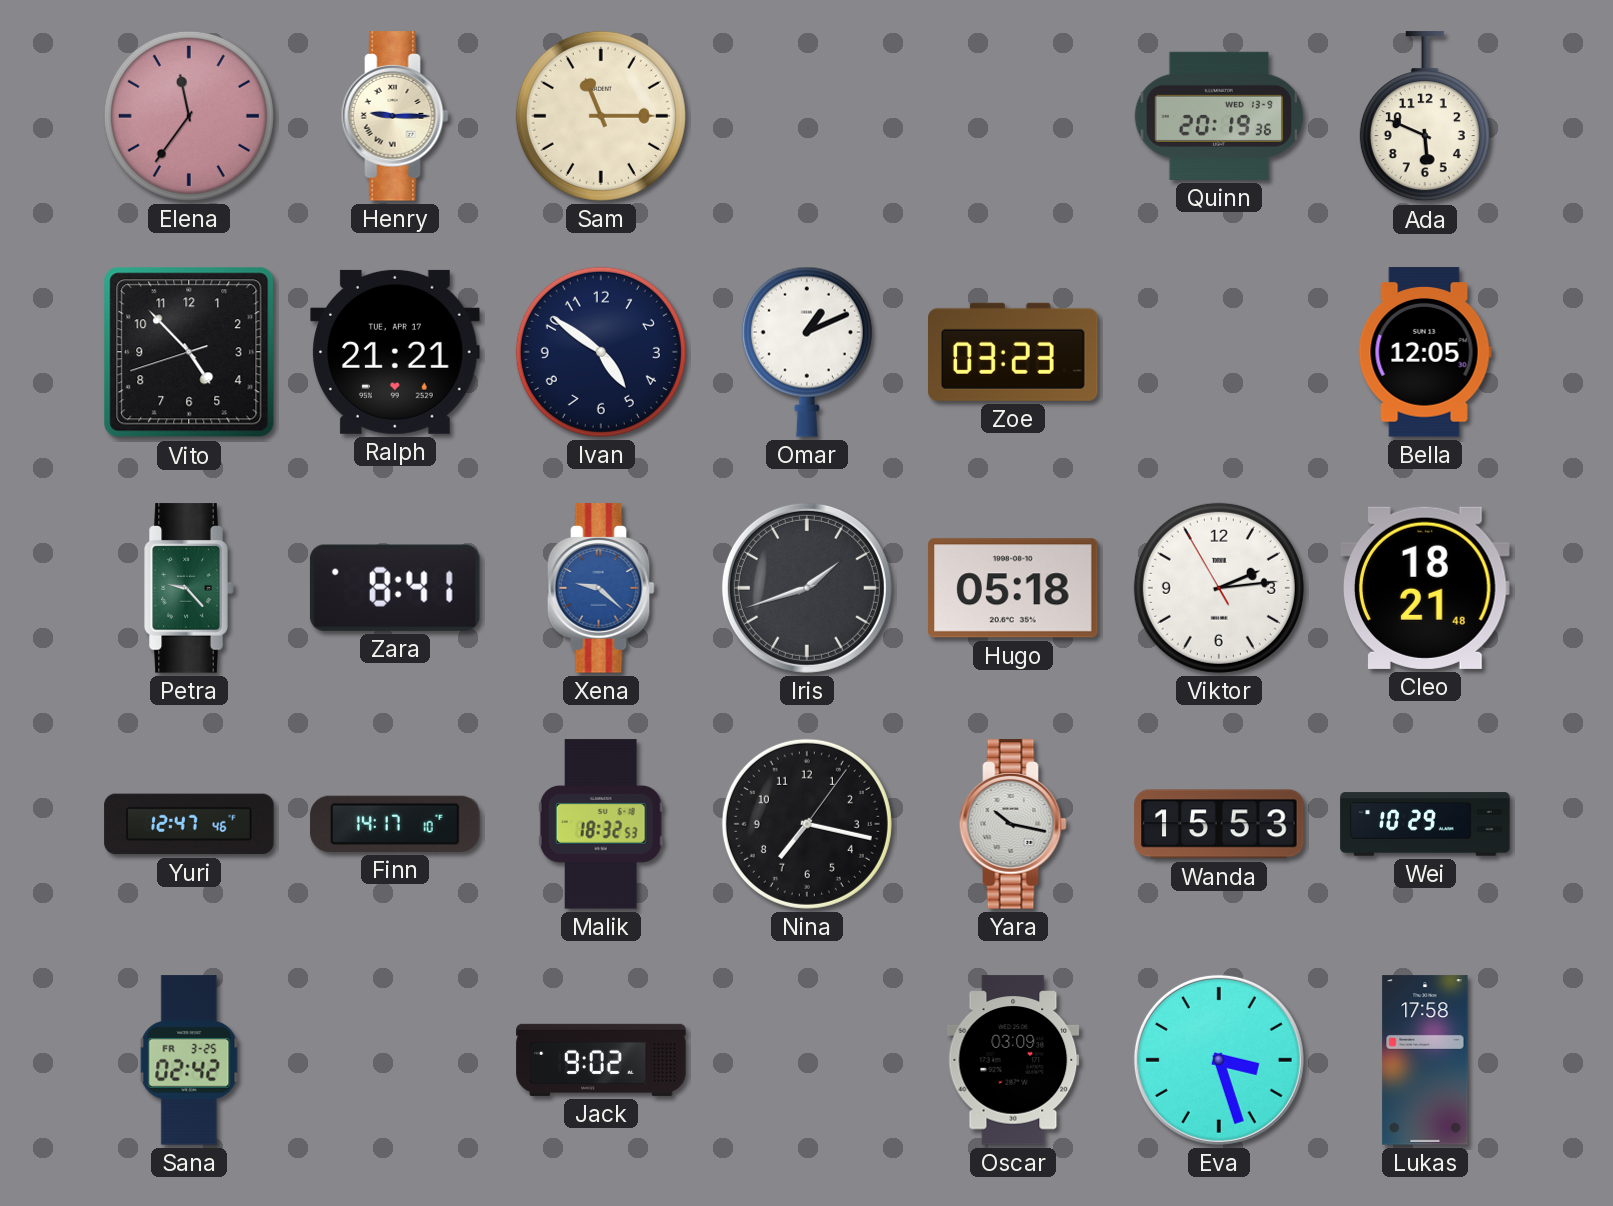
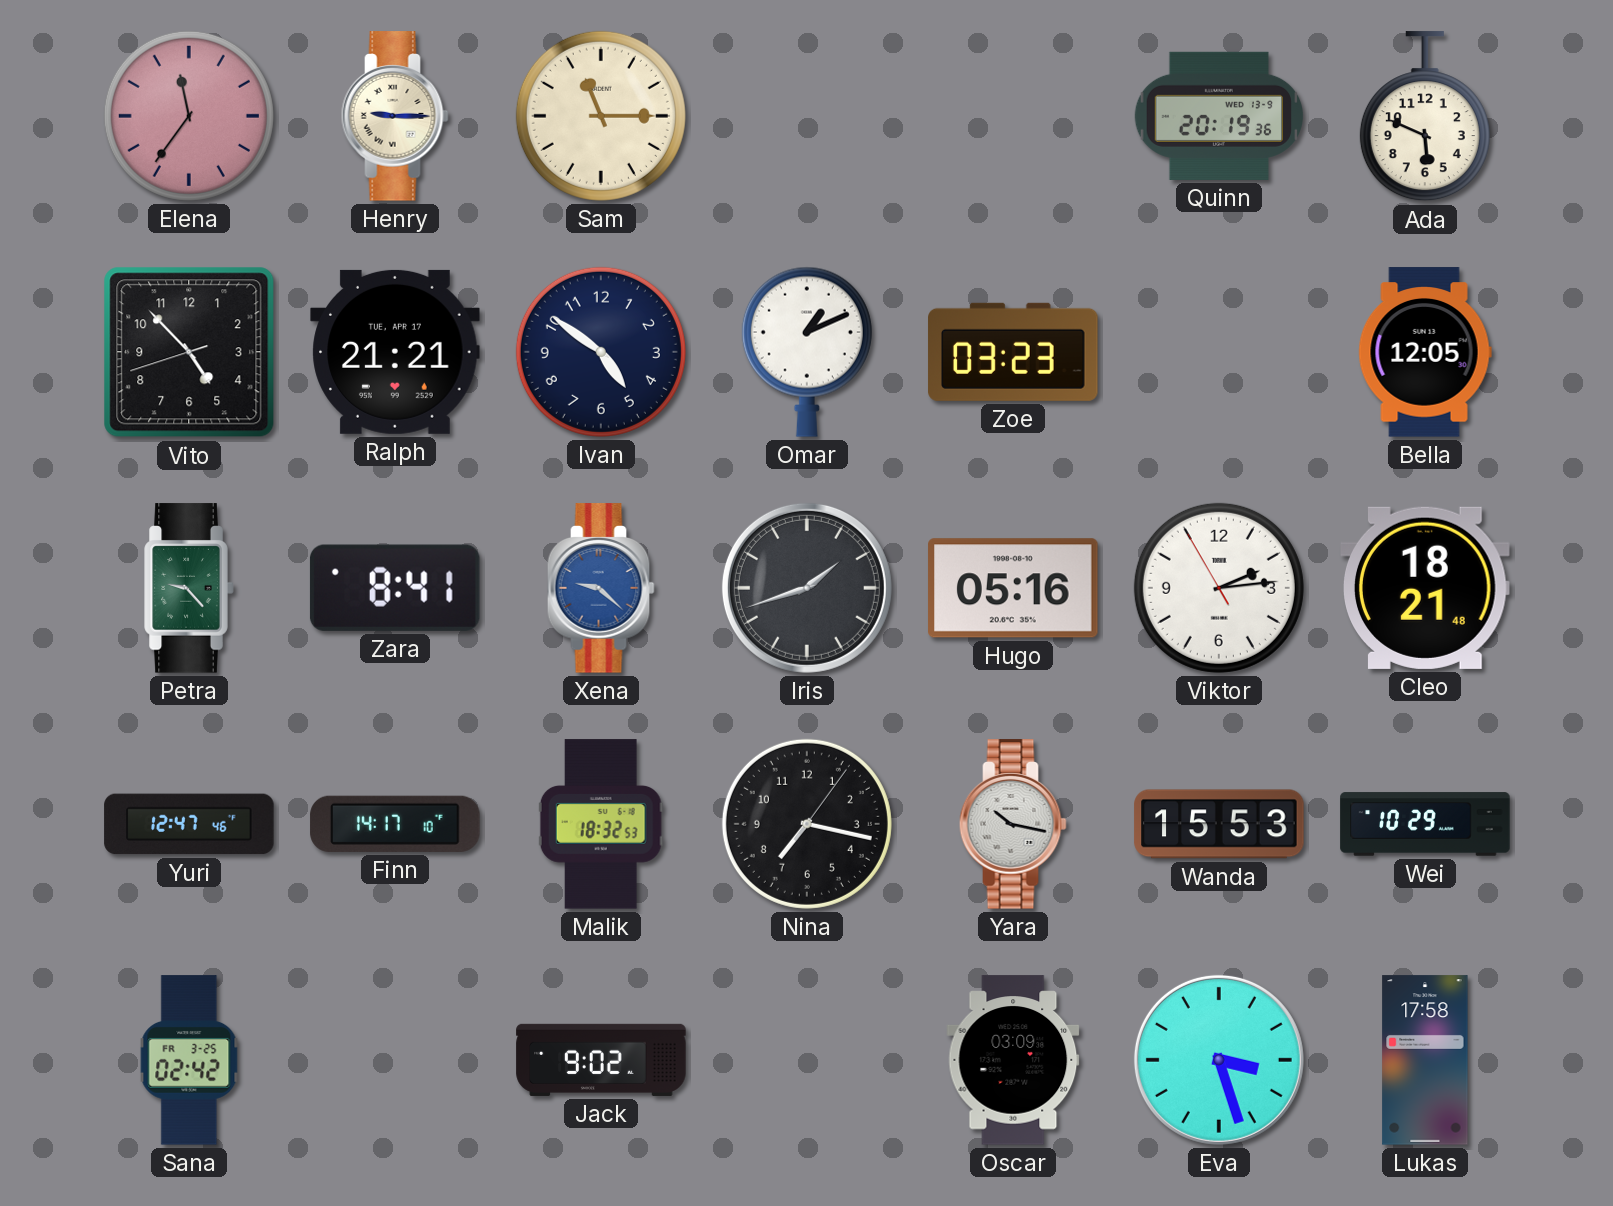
Hugo: 05:18 -> 05:16
